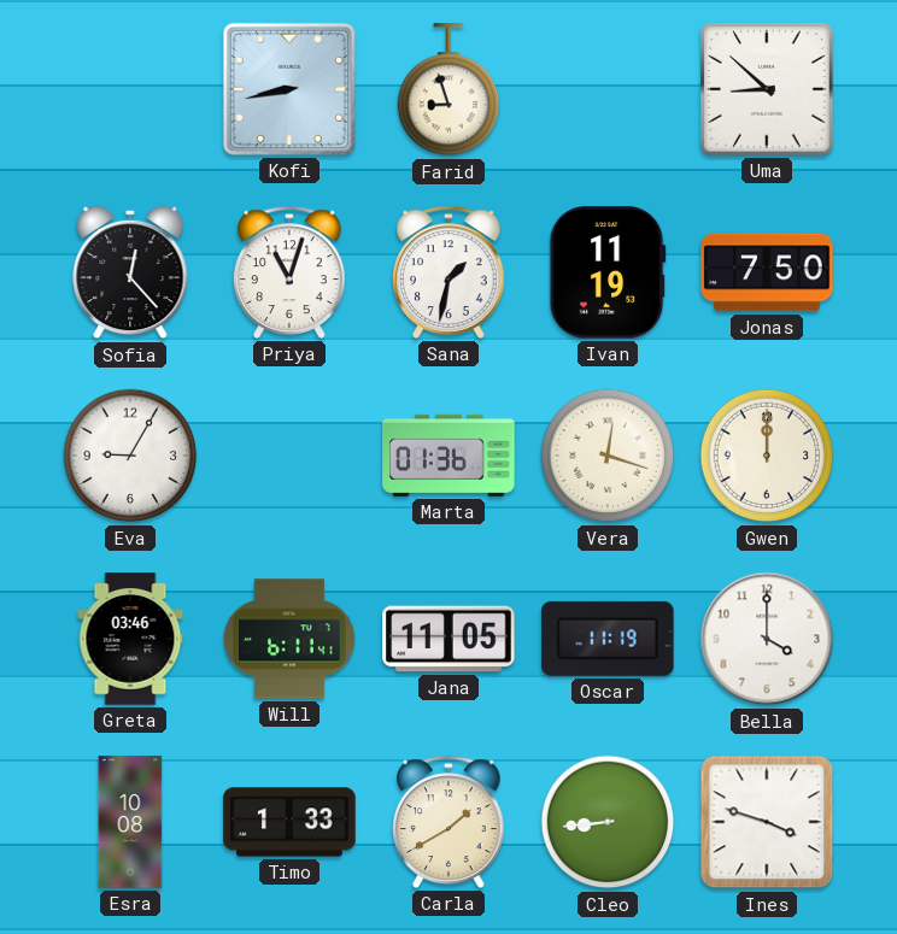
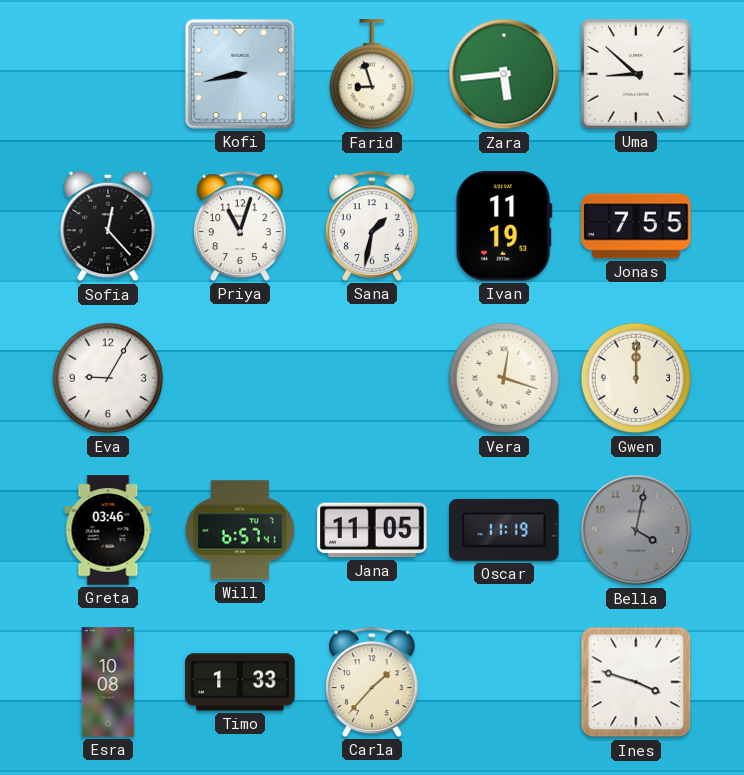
Zara: none -> 5:44
Jonas: 7:50 -> 7:55
Marta: 01:36 -> none
Will: 6:11 -> 6:57
Bella: 4:00 -> 4:02
Bella dial: white -> grey
Carla: 1:40 -> 1:37
Cleo: 8:44 -> none
